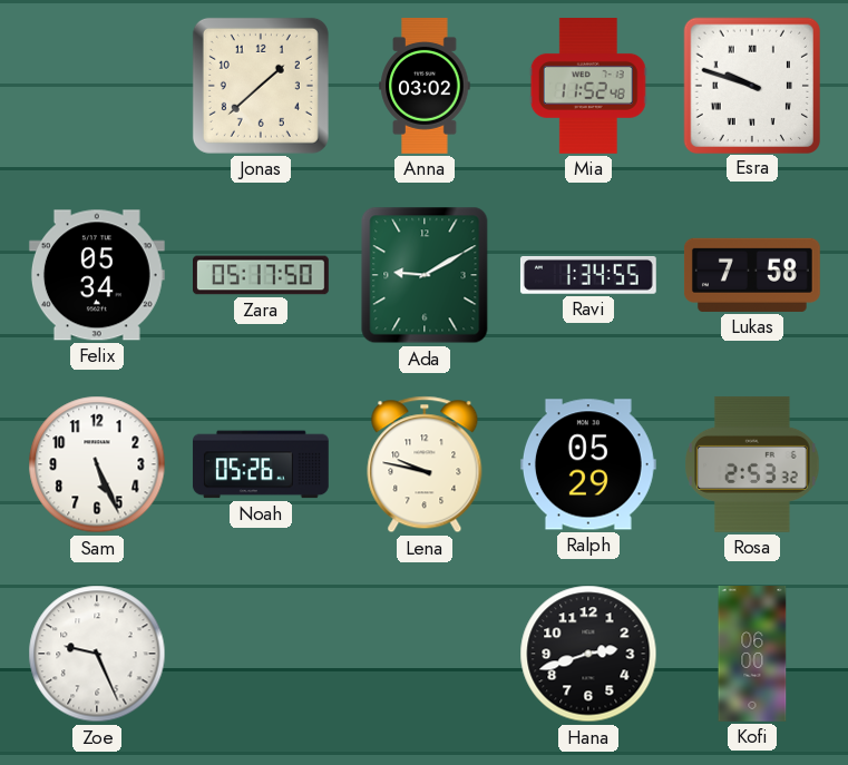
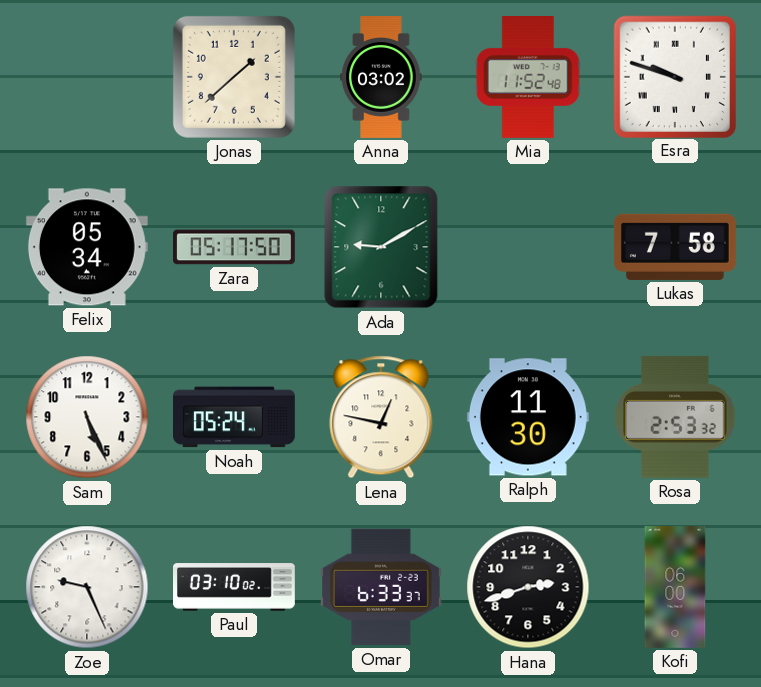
Ravi: 1:34 -> none
Noah: 05:26 -> 05:24
Lena: 9:47 -> 12:47
Ralph: 05:29 -> 11:30
Paul: none -> 03:10
Omar: none -> 6:33
